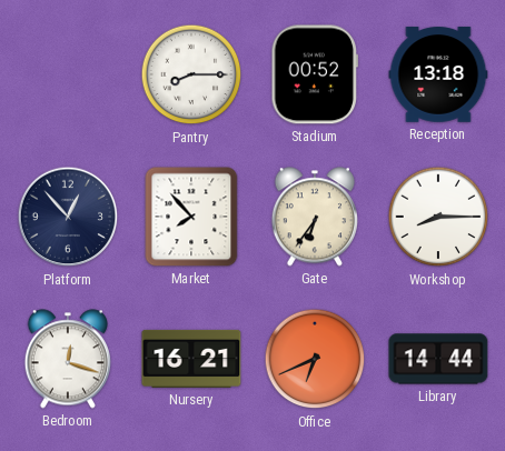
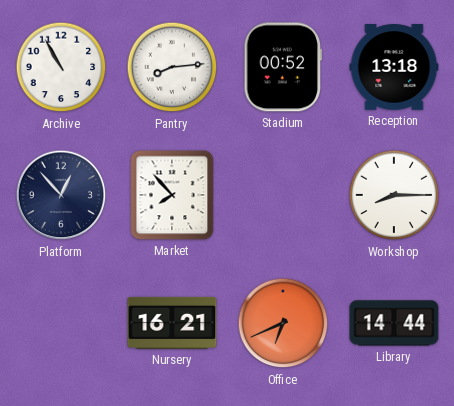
Archive: none -> 10:55
Pantry: 8:15 -> 8:14
Gate: 6:36 -> none
Bedroom: 12:18 -> none
